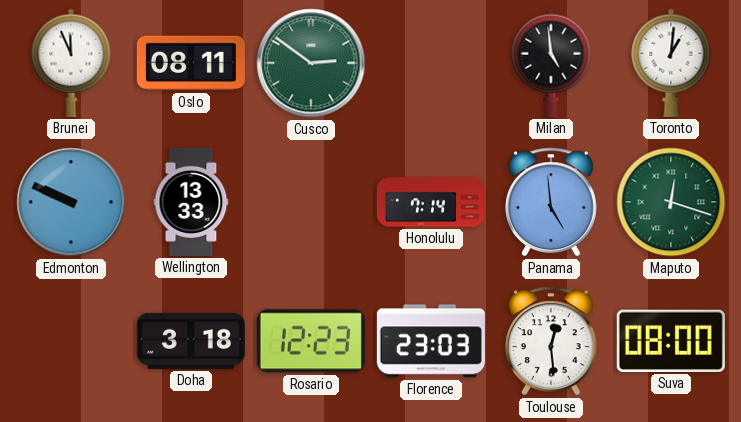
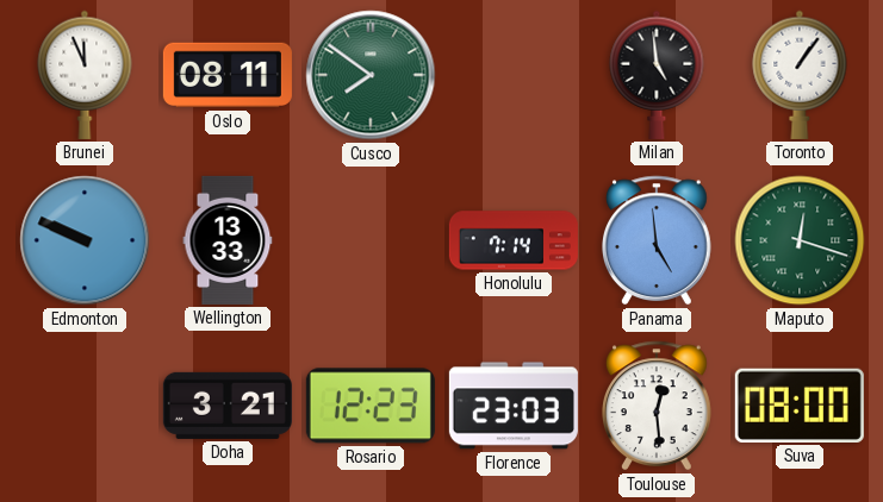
Cusco: 2:51 -> 7:51
Toronto: 1:01 -> 1:06
Doha: 3:18 -> 3:21
